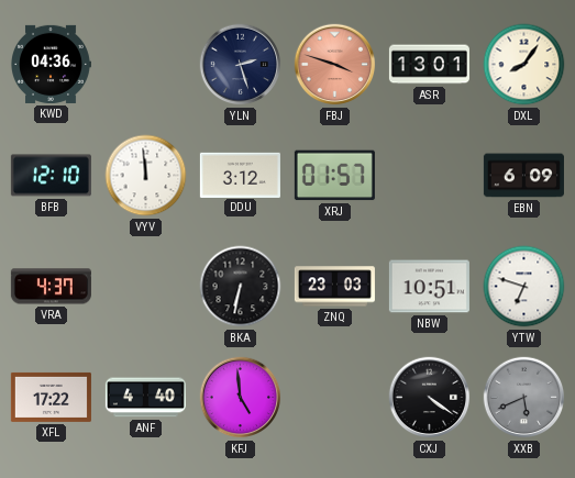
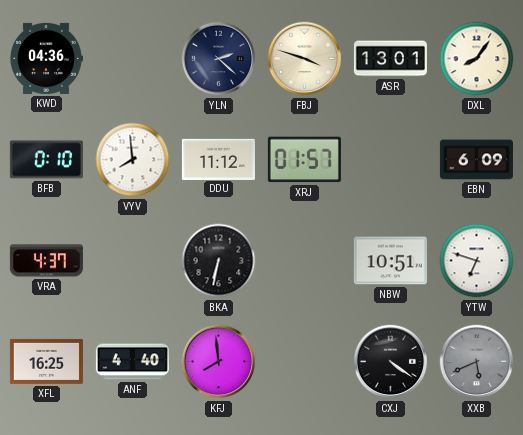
YLN: 2:27 -> 2:22
FBJ dial: salmon -> cream
BFB: 12:10 -> 0:10
VYV: 11:59 -> 7:59
DDU: 3:12 -> 11:12
ZNQ: 23:03 -> none
XFL: 17:22 -> 16:25
KFJ: 4:59 -> 7:59
